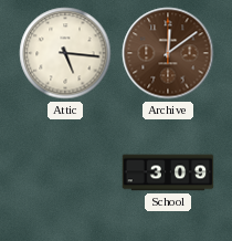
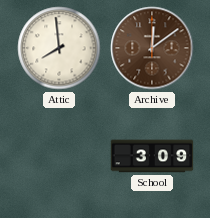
Attic: 5:16 -> 7:59
